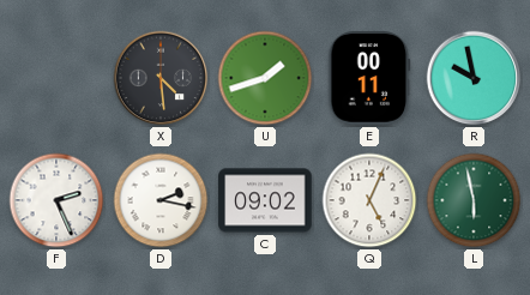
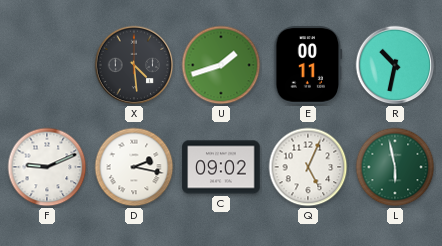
R: 9:58 -> 10:32
F: 2:26 -> 9:11
